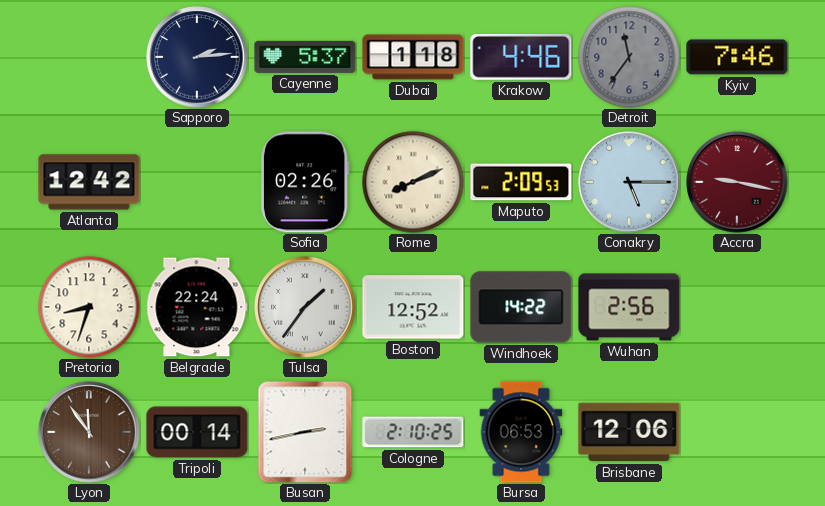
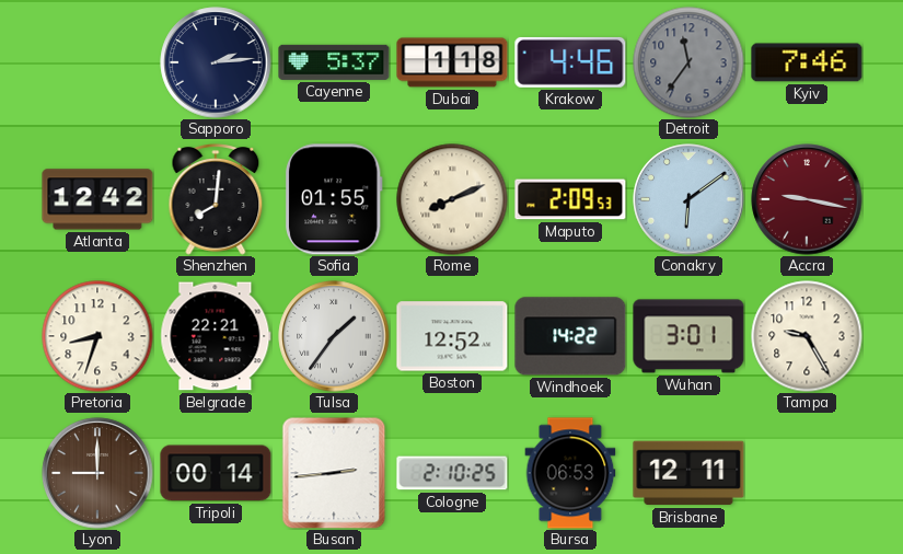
Shenzhen: none -> 8:01
Sofia: 02:26 -> 01:55
Conakry: 5:15 -> 6:09
Belgrade: 22:24 -> 22:21
Wuhan: 2:56 -> 3:01
Tampa: none -> 9:25
Lyon: 11:54 -> 9:00
Busan: 2:43 -> 2:44
Brisbane: 12:06 -> 12:11
